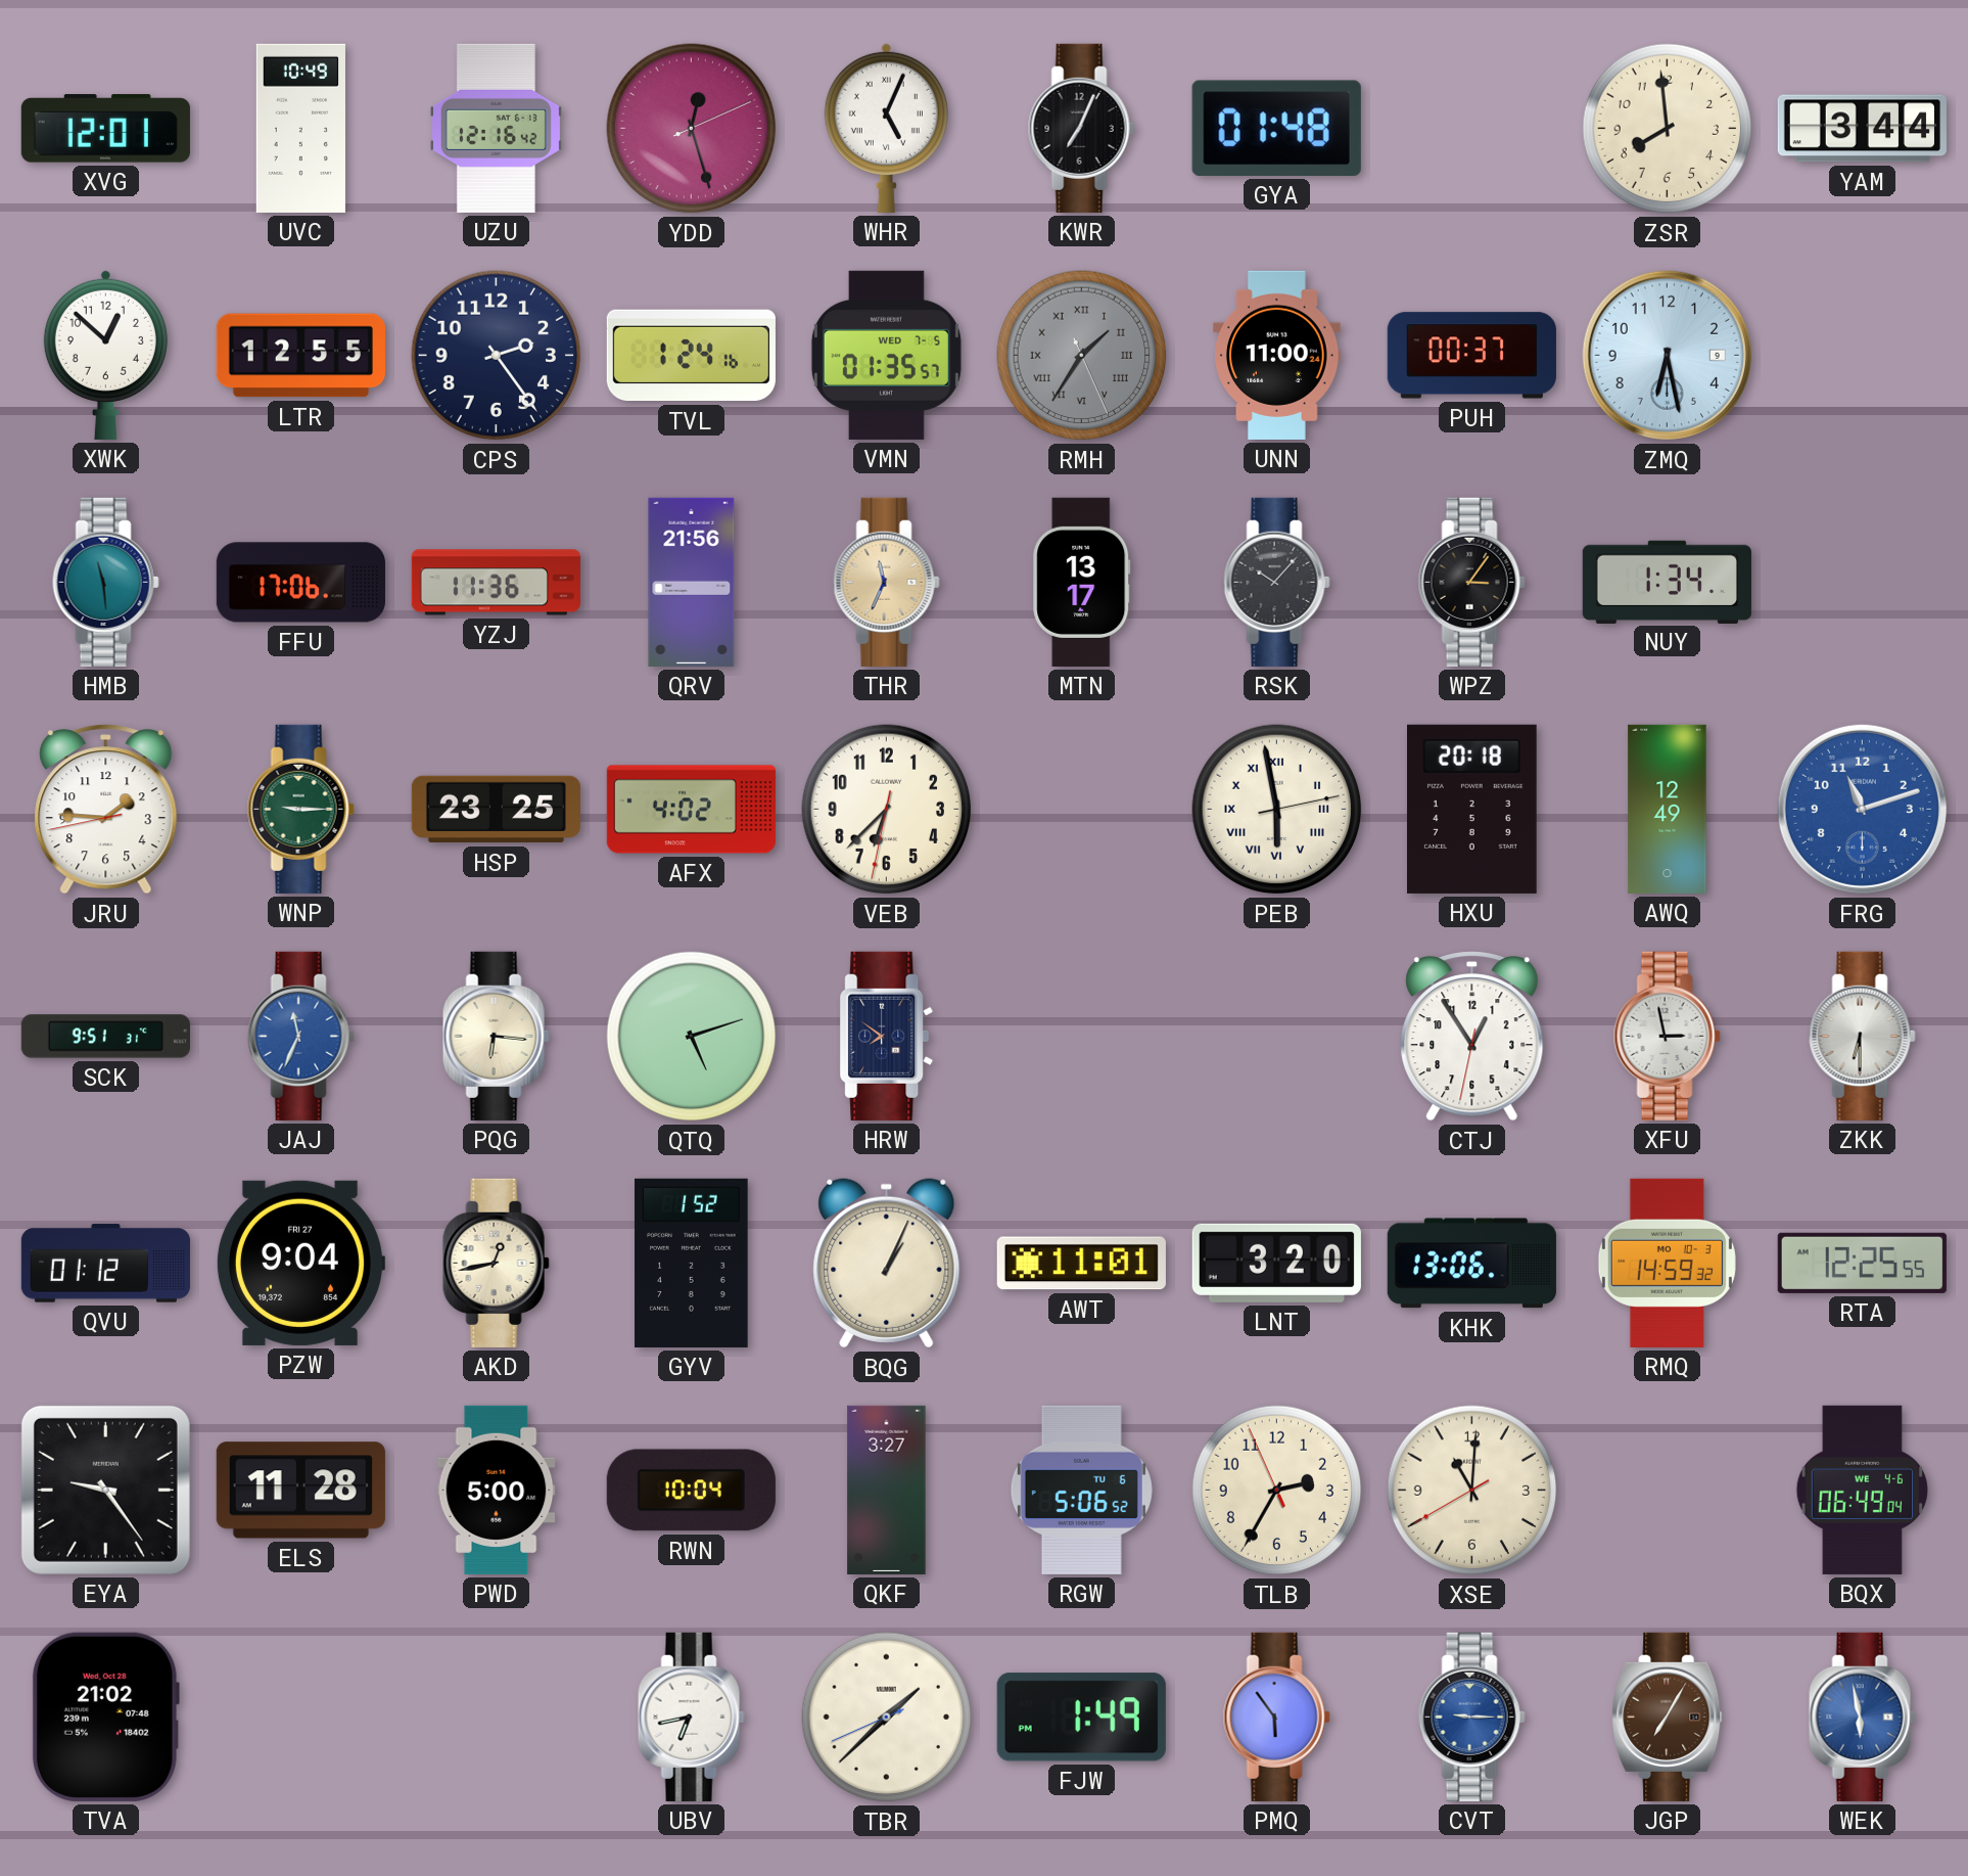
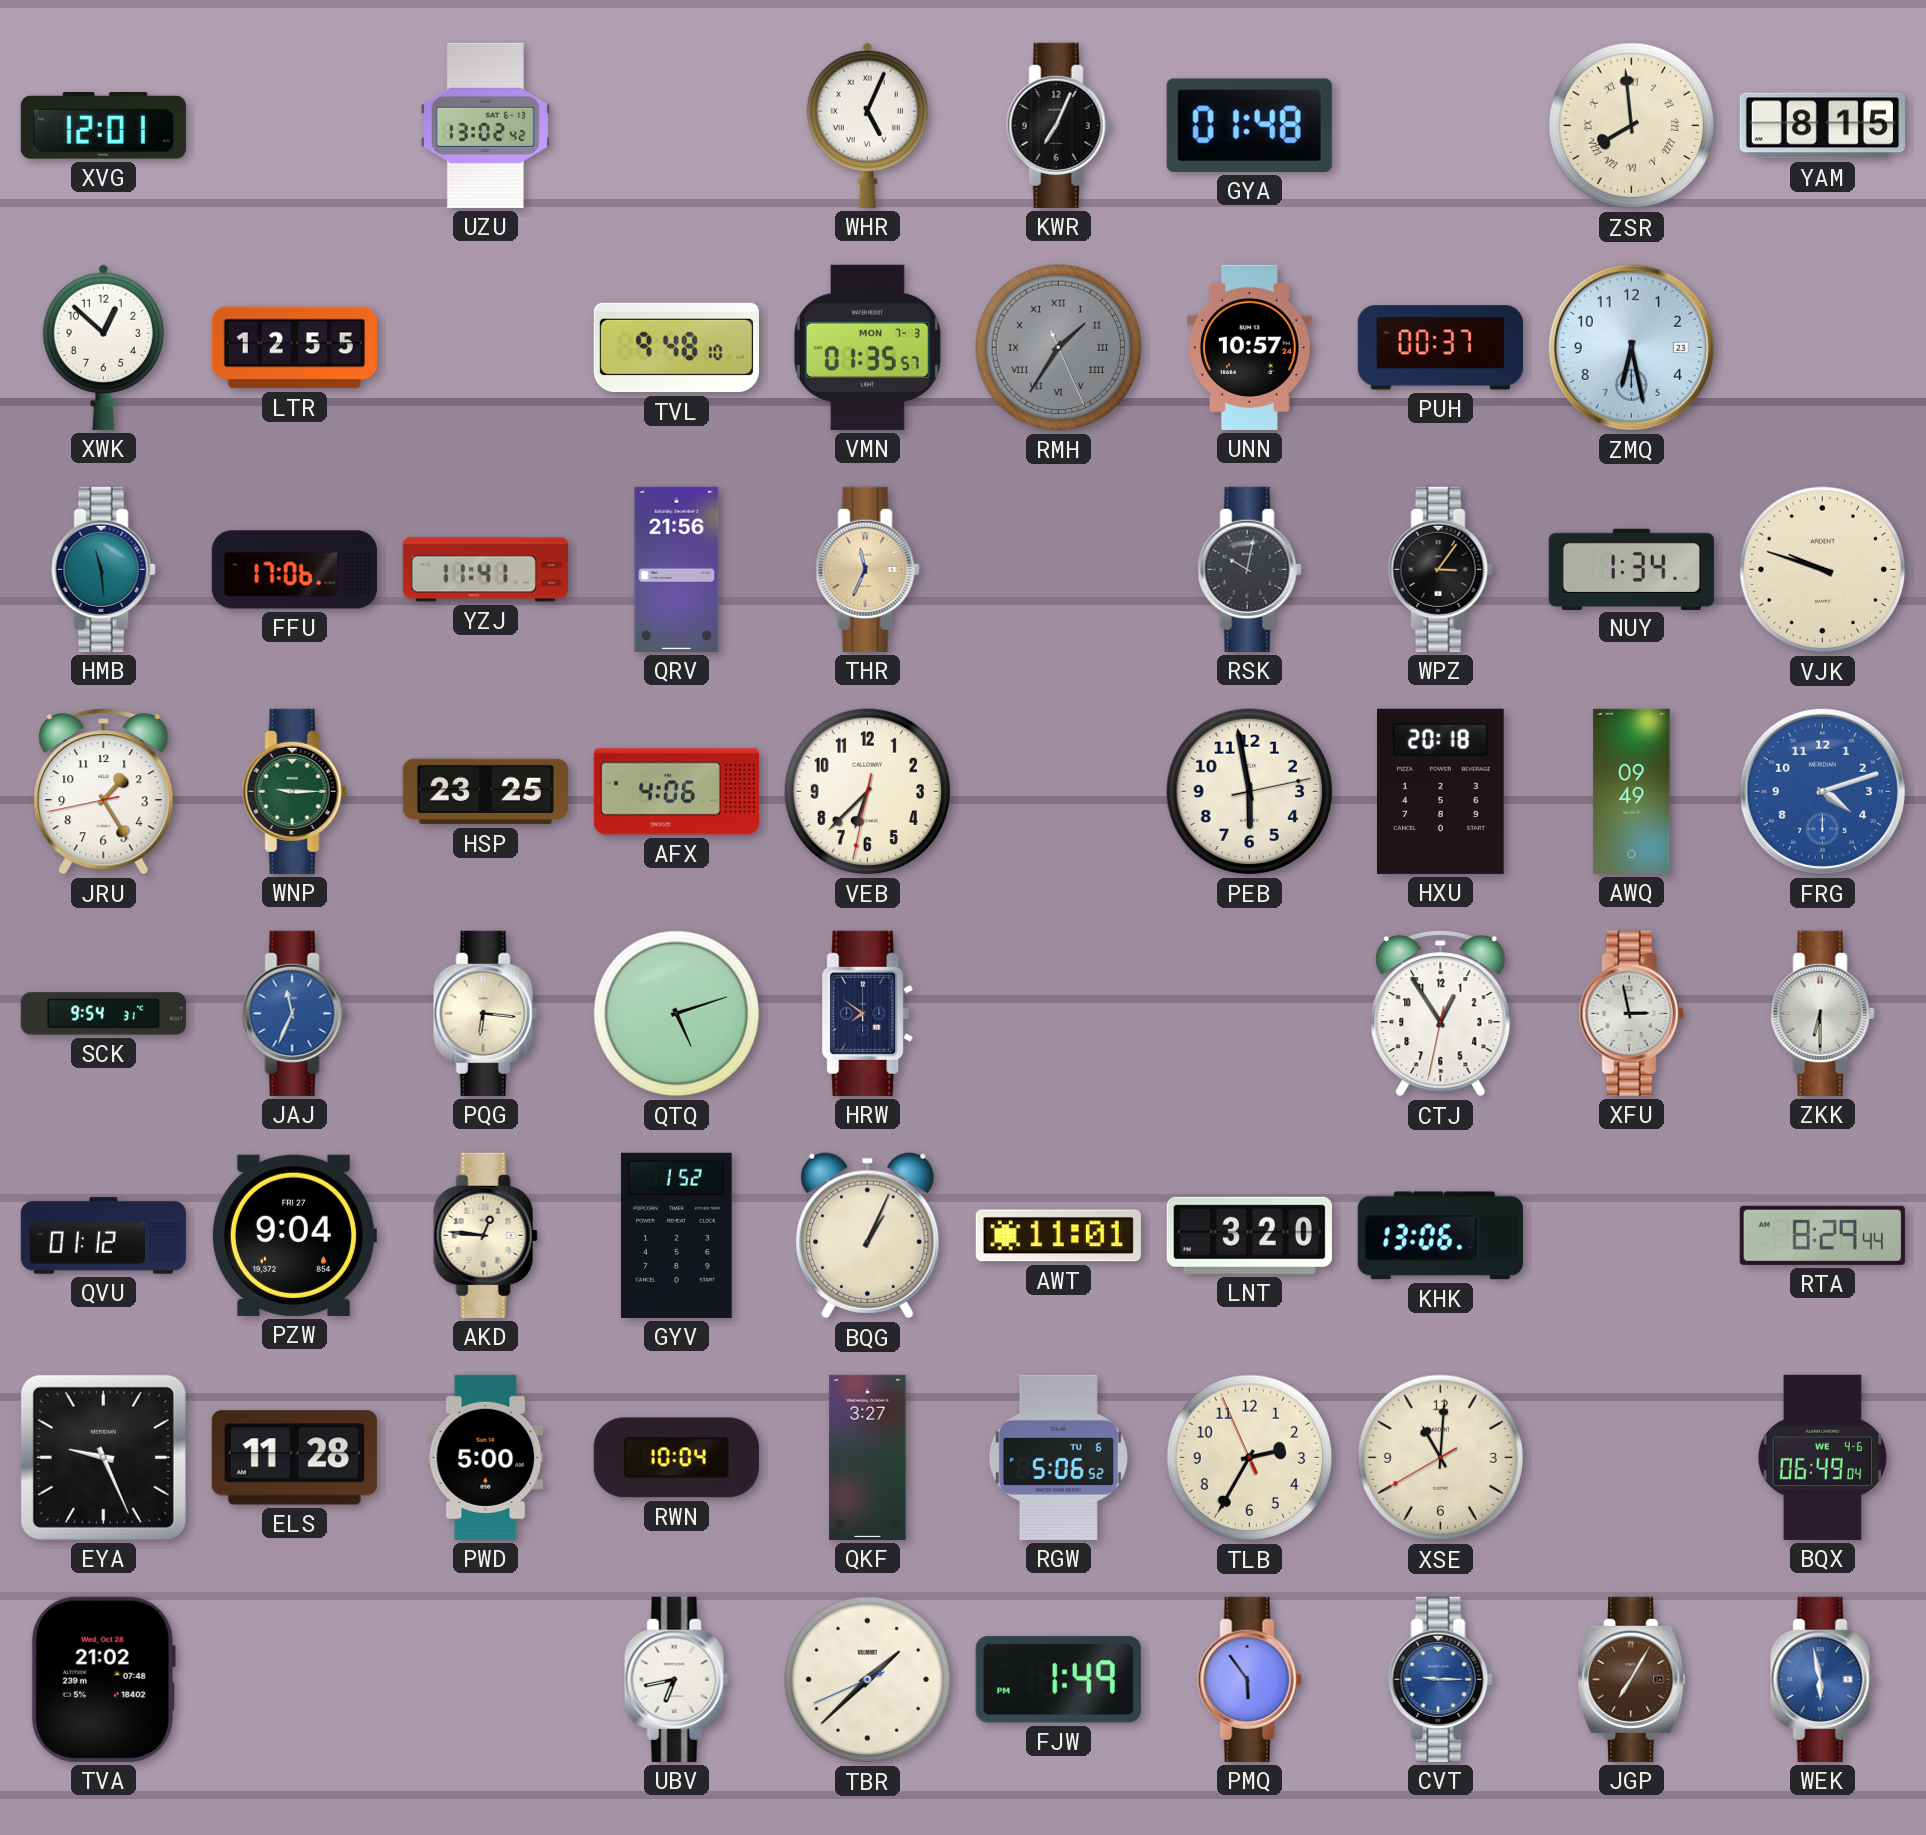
UVC: 10:49 -> none
UZU: 12:16 -> 13:02
YDD: 12:27 -> none
ZSR numerals: Arabic -> Roman
YAM: 3:44 -> 8:15
CPS: 2:24 -> none
TVL: 1:24 -> 9:48
VMN date: WED 7-5 -> MON 7-3
UNN: 11:00 -> 10:57
ZMQ date: 9 -> 23
YZJ: 11:36 -> 11:41
MTN: 13:17 -> none
RSK: 10:07 -> 10:02
VJK: none -> 9:48
JRU: 1:45 -> 1:24
AFX: 4:02 -> 4:06
PEB numerals: Roman -> Arabic
AWQ: 12:49 -> 09:49
FRG: 11:12 -> 4:12
SCK: 9:51 -> 9:54
AKD: 12:43 -> 12:46
RMQ: 14:59 -> none
RTA: 12:25 -> 8:29
EYA: 9:24 -> 9:26
